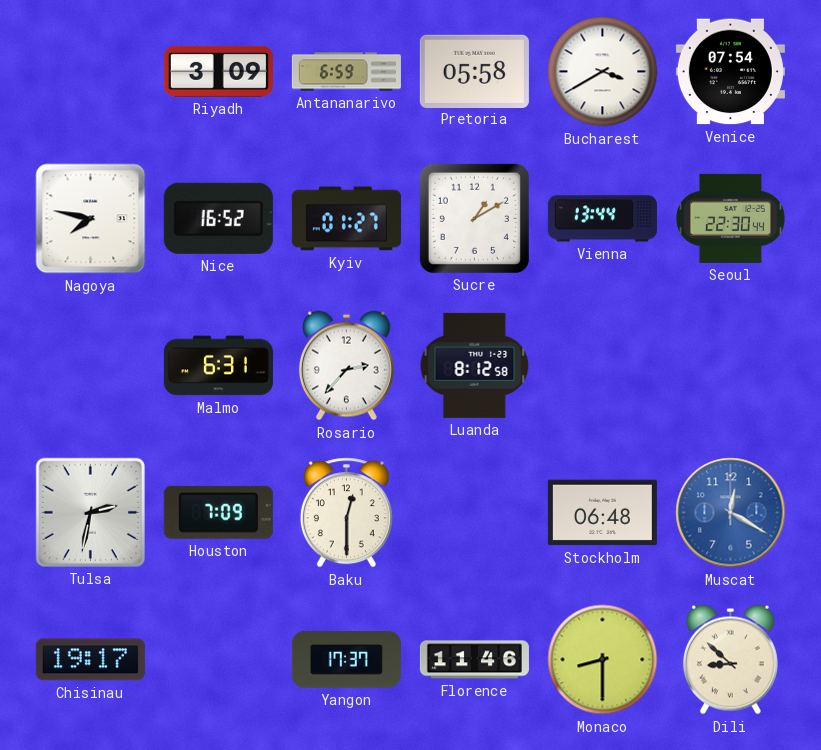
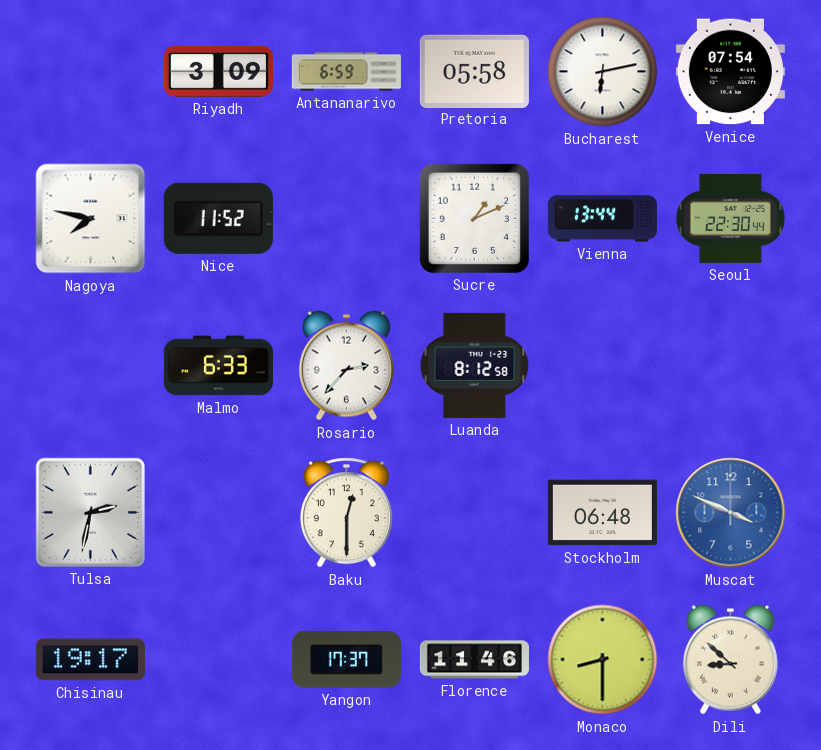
Bucharest: 3:40 -> 6:13
Nice: 16:52 -> 11:52
Kyiv: 01:27 -> none
Sucre: 1:10 -> 1:11
Malmo: 6:31 -> 6:33
Houston: 7:09 -> none
Muscat: 12:20 -> 3:49
